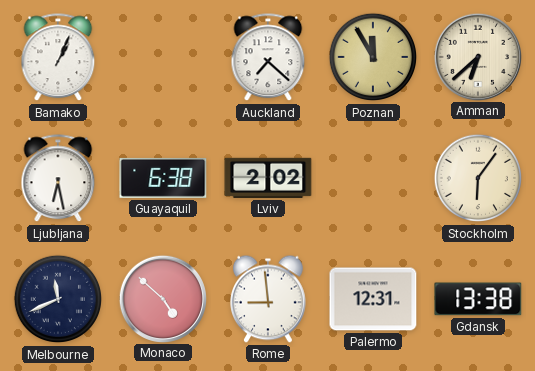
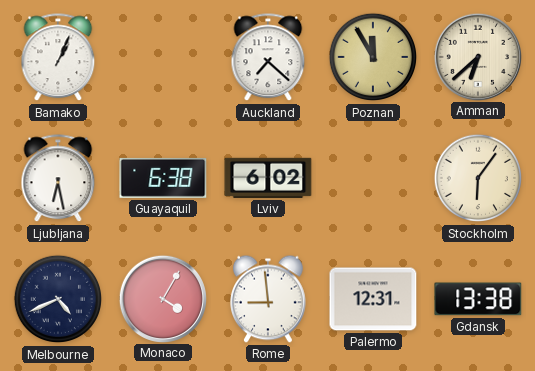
Lviv: 2:02 -> 6:02
Melbourne: 11:41 -> 4:41
Monaco: 4:52 -> 4:05
